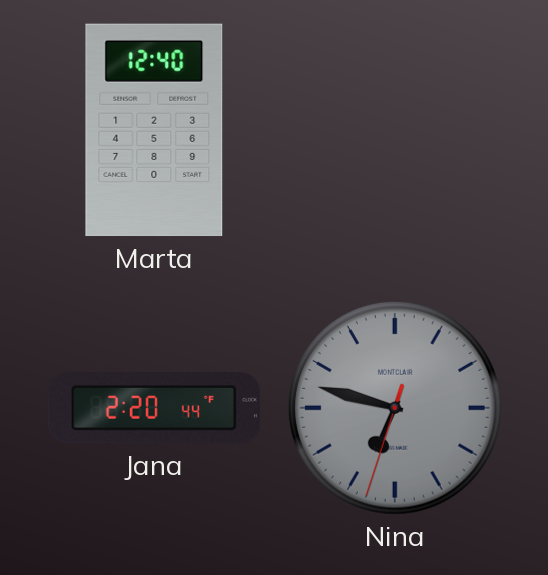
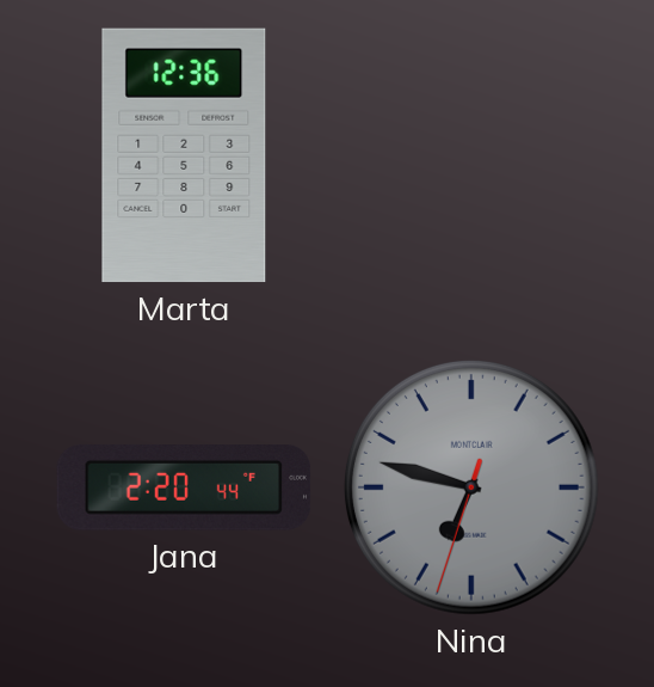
Marta: 12:40 -> 12:36
